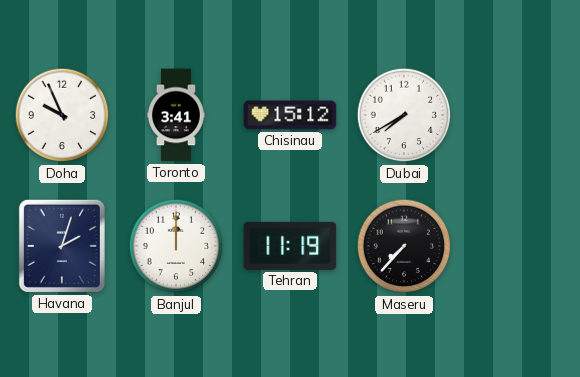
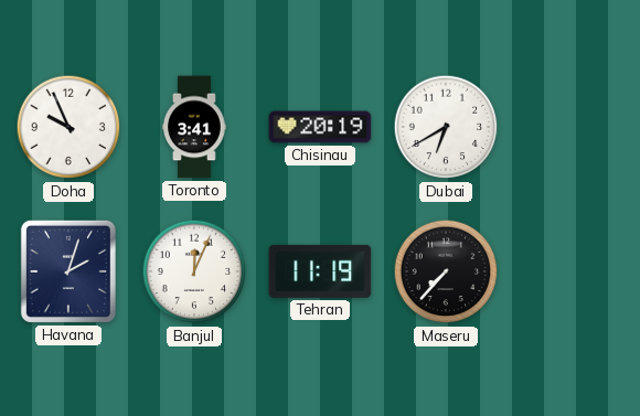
Chisinau: 15:12 -> 20:19
Dubai: 7:40 -> 6:40
Banjul: 12:00 -> 12:04
